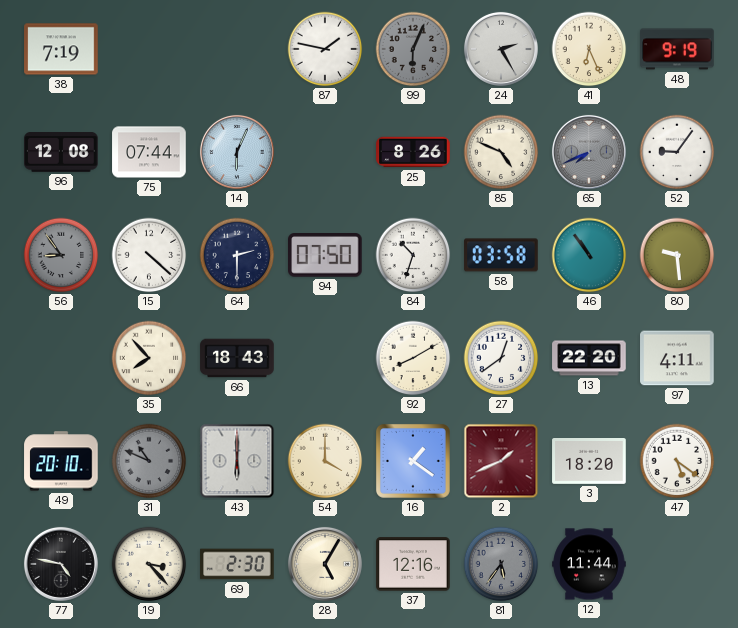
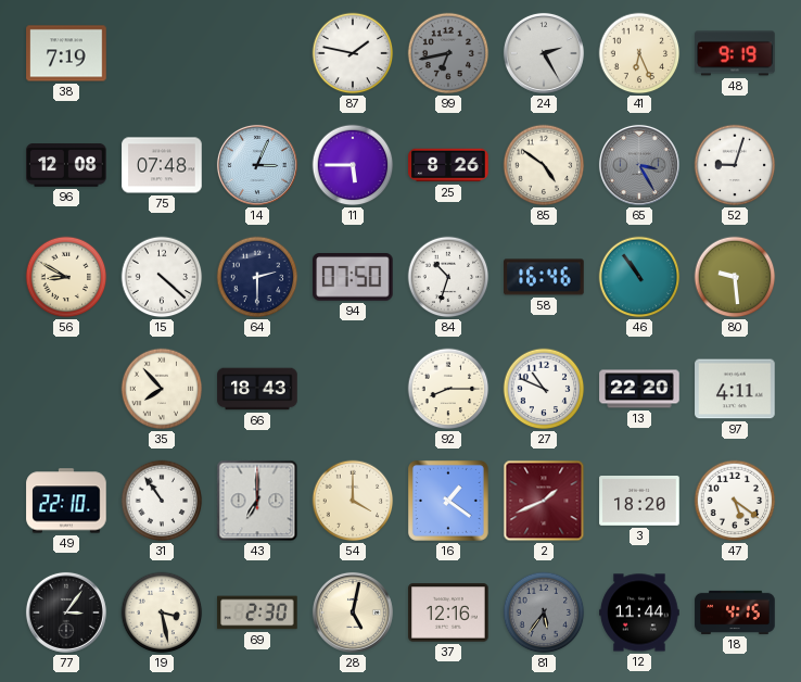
99: 6:04 -> 6:43
75: 07:44 -> 07:48
14: 6:04 -> 3:04
11: none -> 5:45
85: 4:49 -> 4:51
65: 7:41 -> 3:25
52: 9:06 -> 9:03
56: 8:54 -> 8:50
56 dial: grey -> cream
58: 03:58 -> 16:46
92: 8:10 -> 8:15
27: 12:39 -> 10:49
49: 20:10 -> 22:10
31: 10:49 -> 10:54
31 dial: grey -> white
43: 6:00 -> 7:00
77: 4:47 -> 3:06
19: 3:23 -> 3:28
28: 5:05 -> 5:02
18: none -> 4:15
